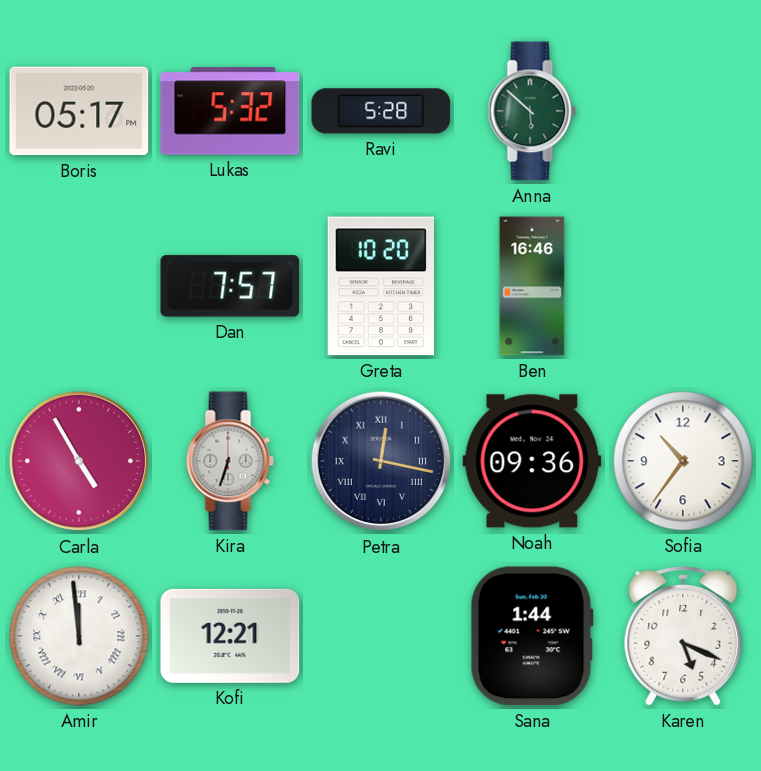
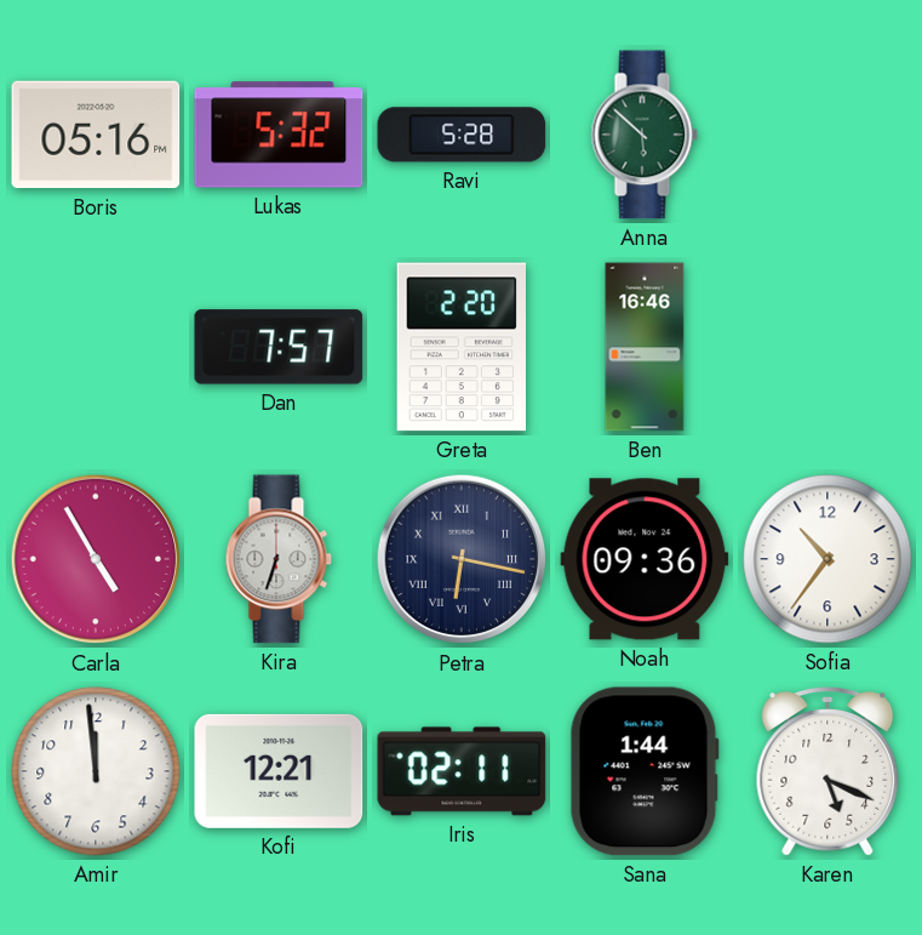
Boris: 05:17 -> 05:16
Greta: 10:20 -> 2:20
Petra: 12:17 -> 6:17
Amir numerals: Roman -> Arabic
Iris: none -> 02:11
